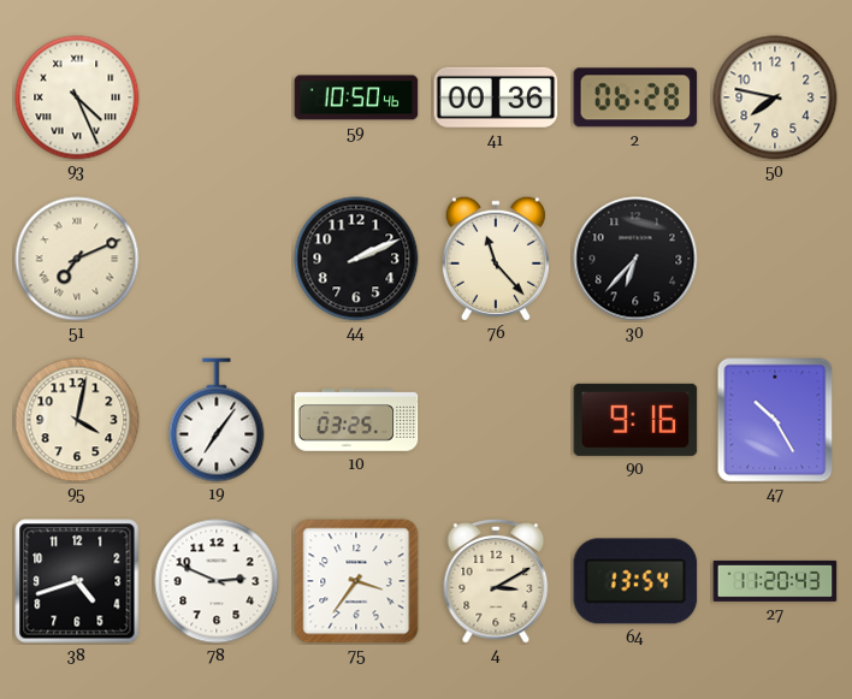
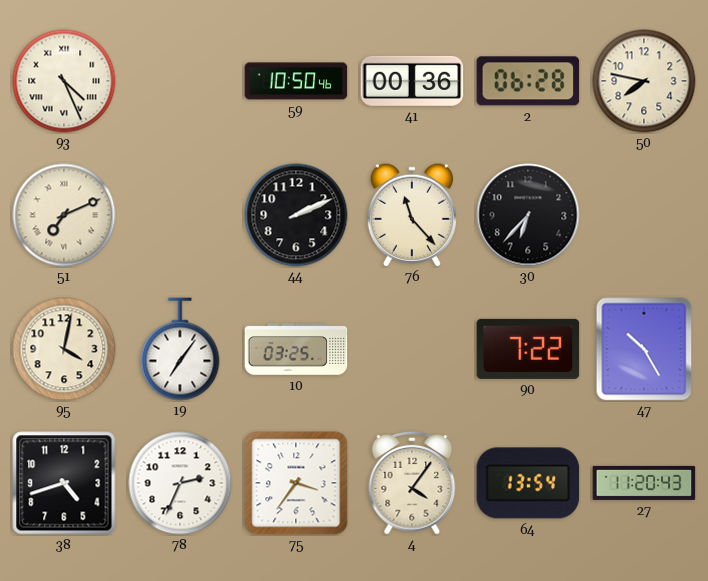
90: 9:16 -> 7:22
78: 2:49 -> 2:34
4: 3:10 -> 4:06
